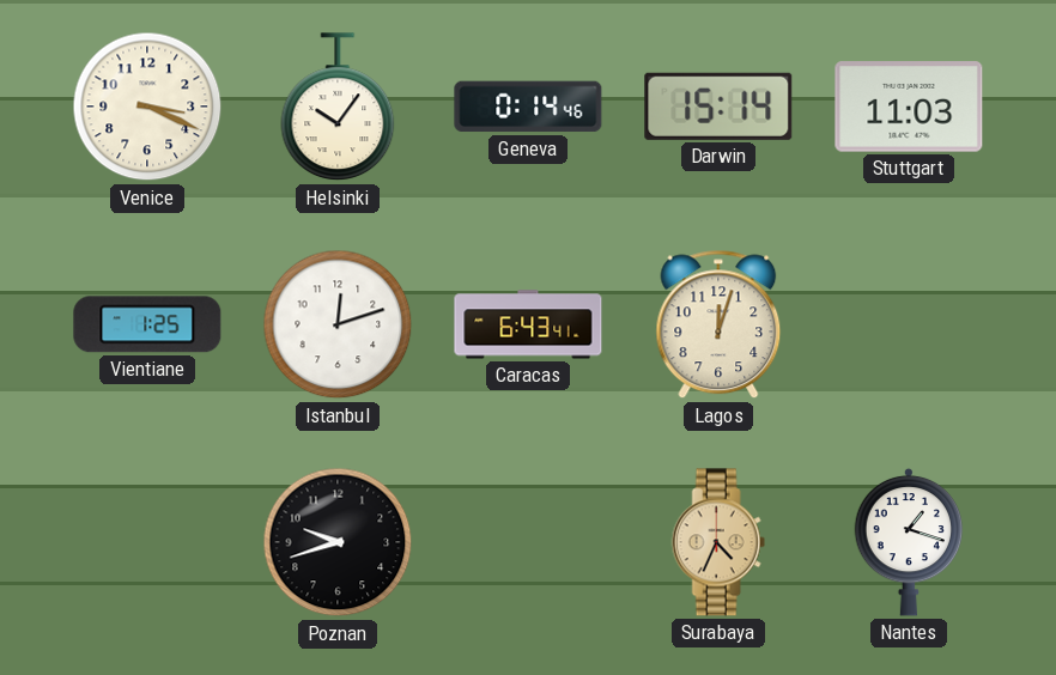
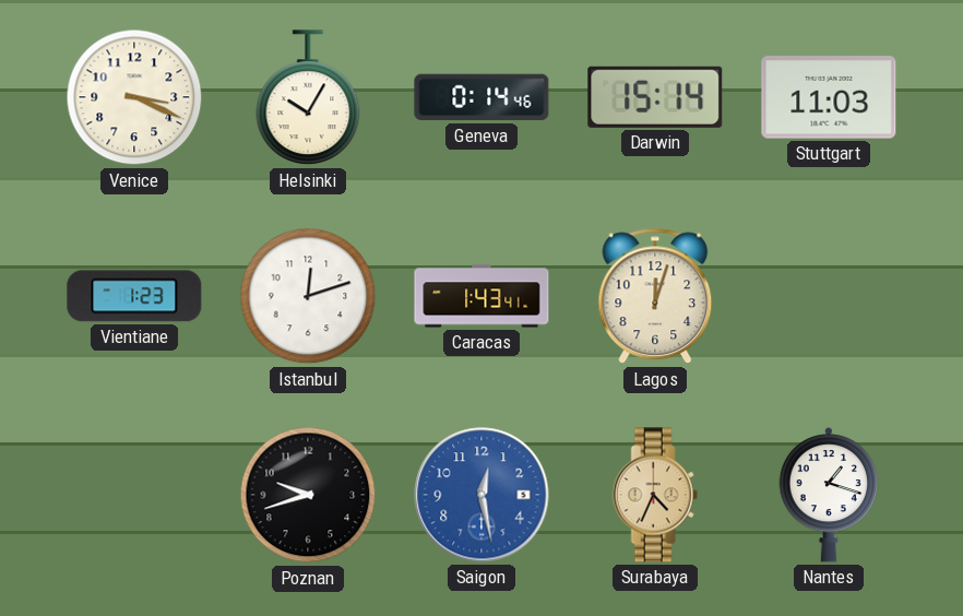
Helsinki: 10:06 -> 10:05
Vientiane: 1:25 -> 1:23
Caracas: 6:43 -> 1:43
Saigon: none -> 12:28
